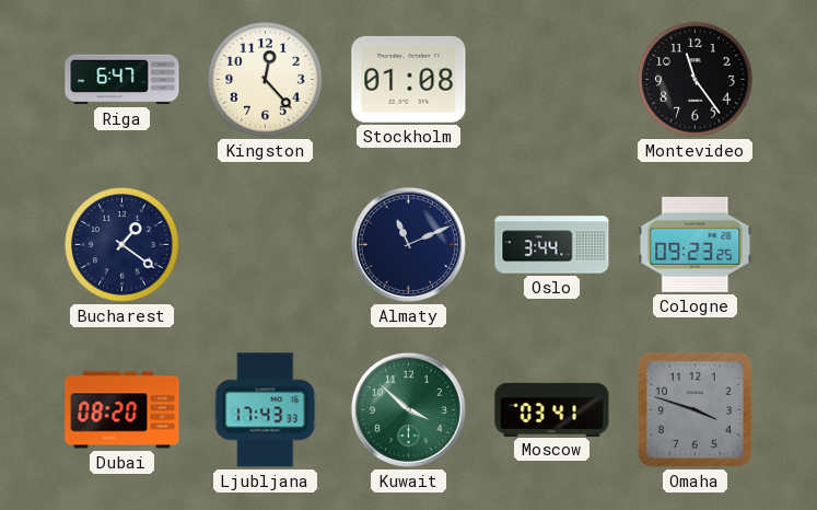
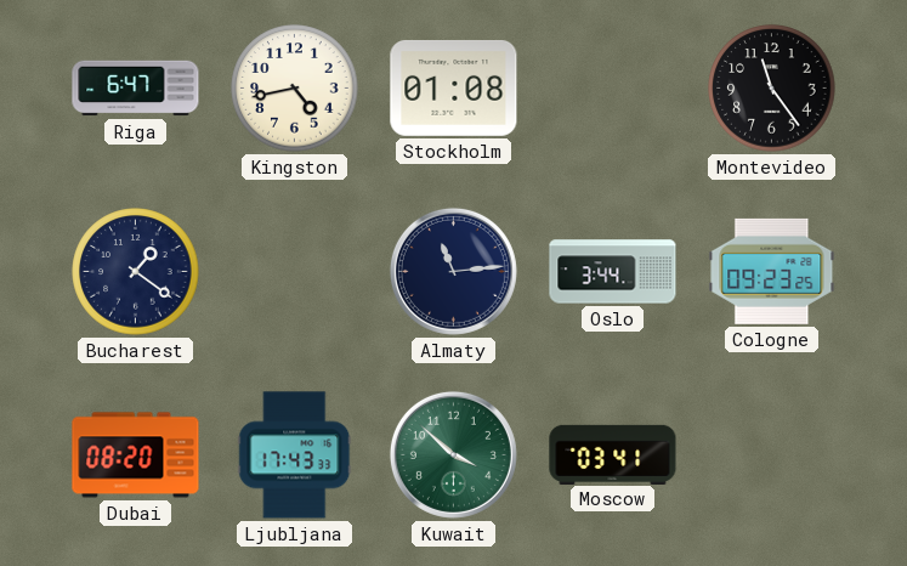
Kingston: 12:23 -> 4:43
Almaty: 11:11 -> 11:14
Omaha: 3:48 -> none
